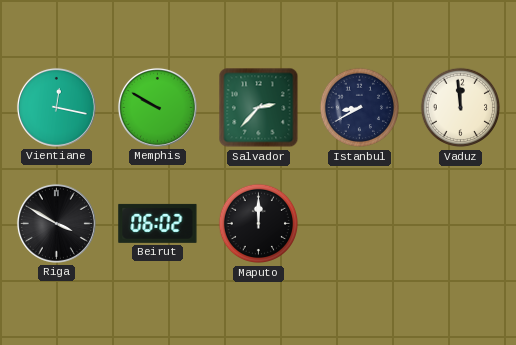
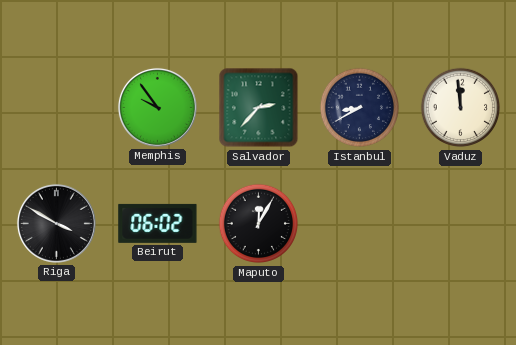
Vientiane: 12:17 -> none
Memphis: 9:50 -> 9:54
Maputo: 12:00 -> 12:05
